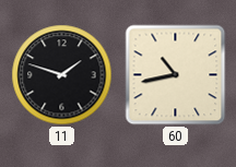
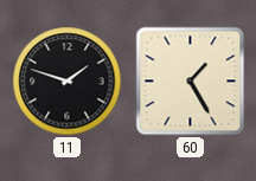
60: 10:43 -> 1:25
